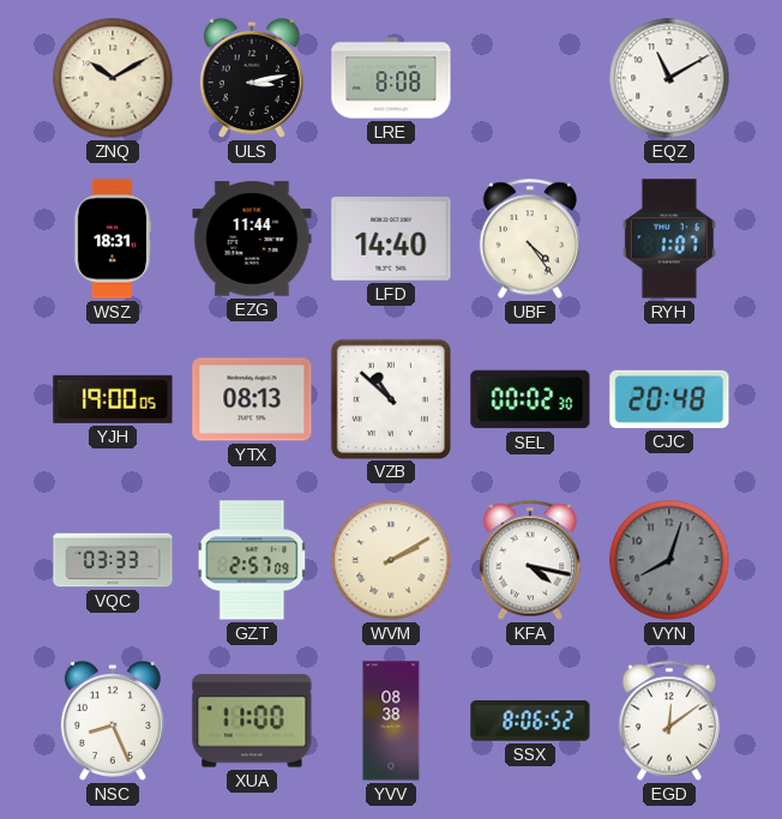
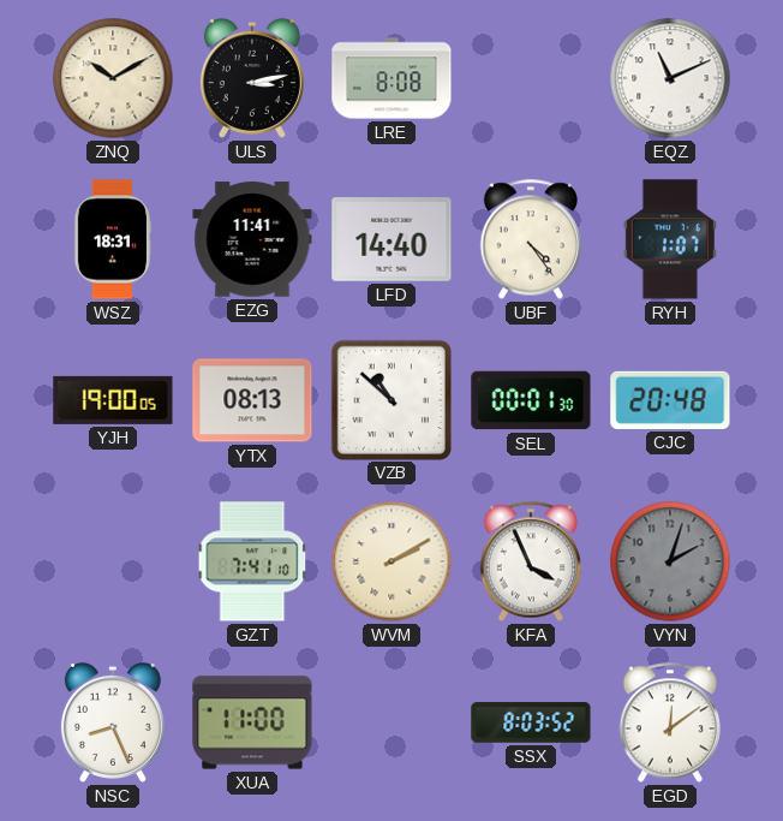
EQZ: 11:10 -> 11:11
EZG: 11:44 -> 11:41
SEL: 00:02 -> 00:01
VQC: 03:33 -> none
GZT: 2:57 -> 7:41
KFA: 4:17 -> 3:56
VYN: 8:03 -> 2:03
YVV: 08:38 -> none
SSX: 8:06 -> 8:03
